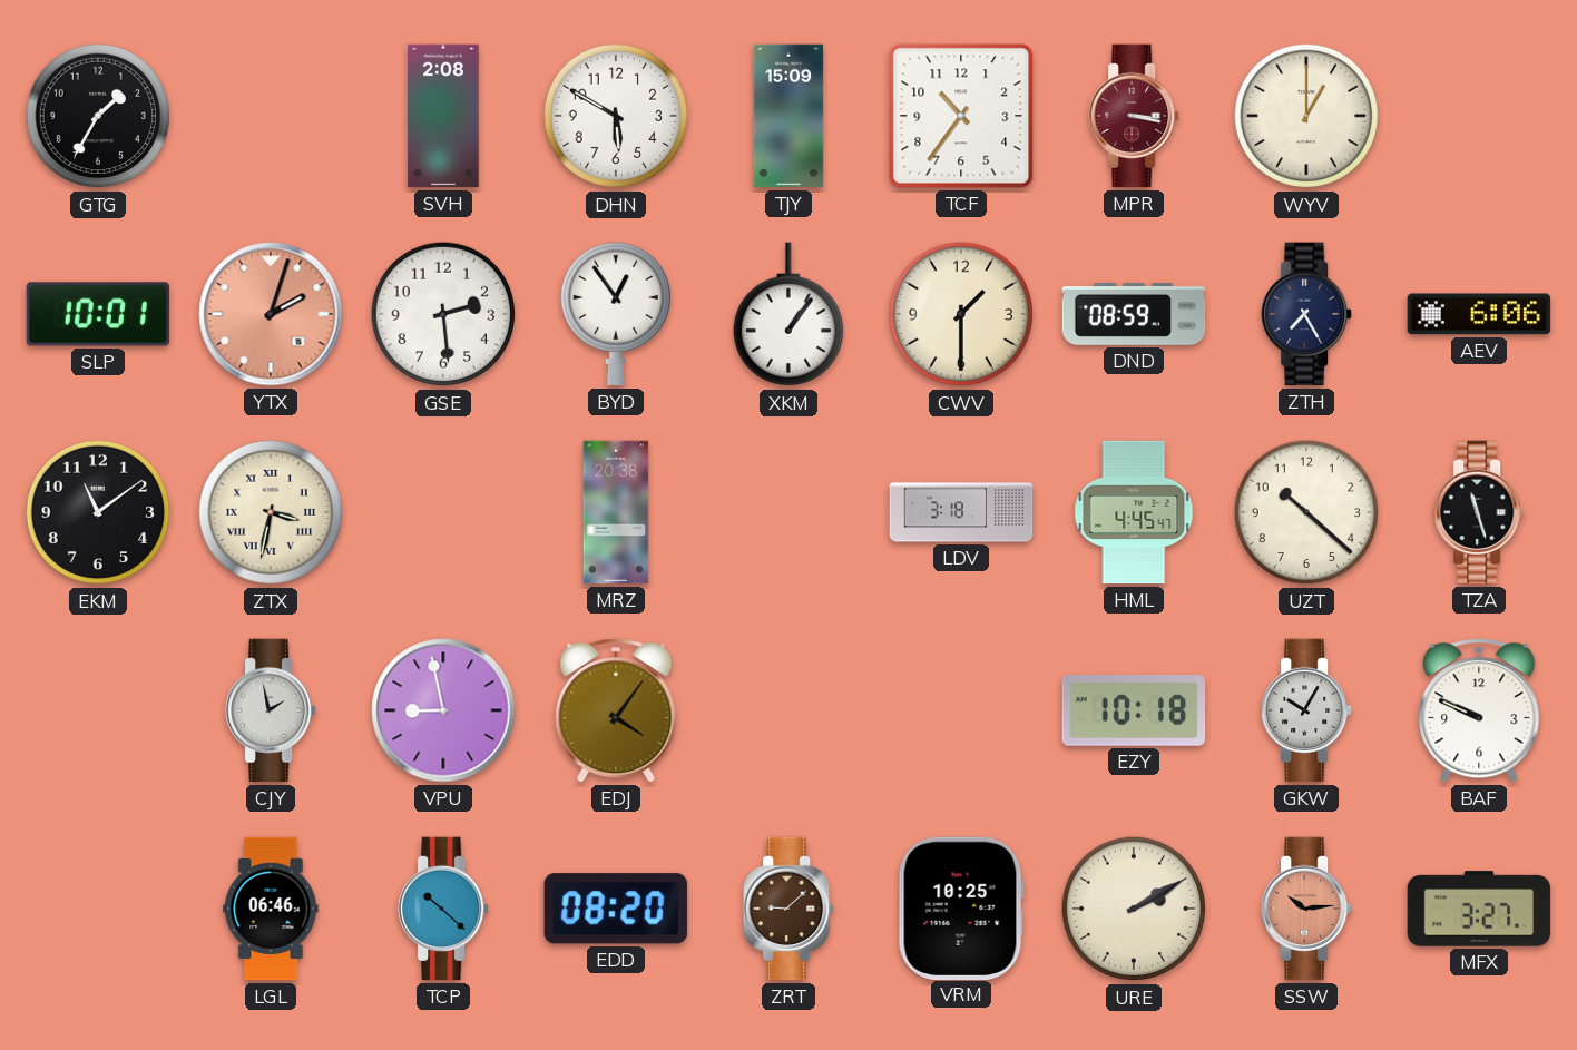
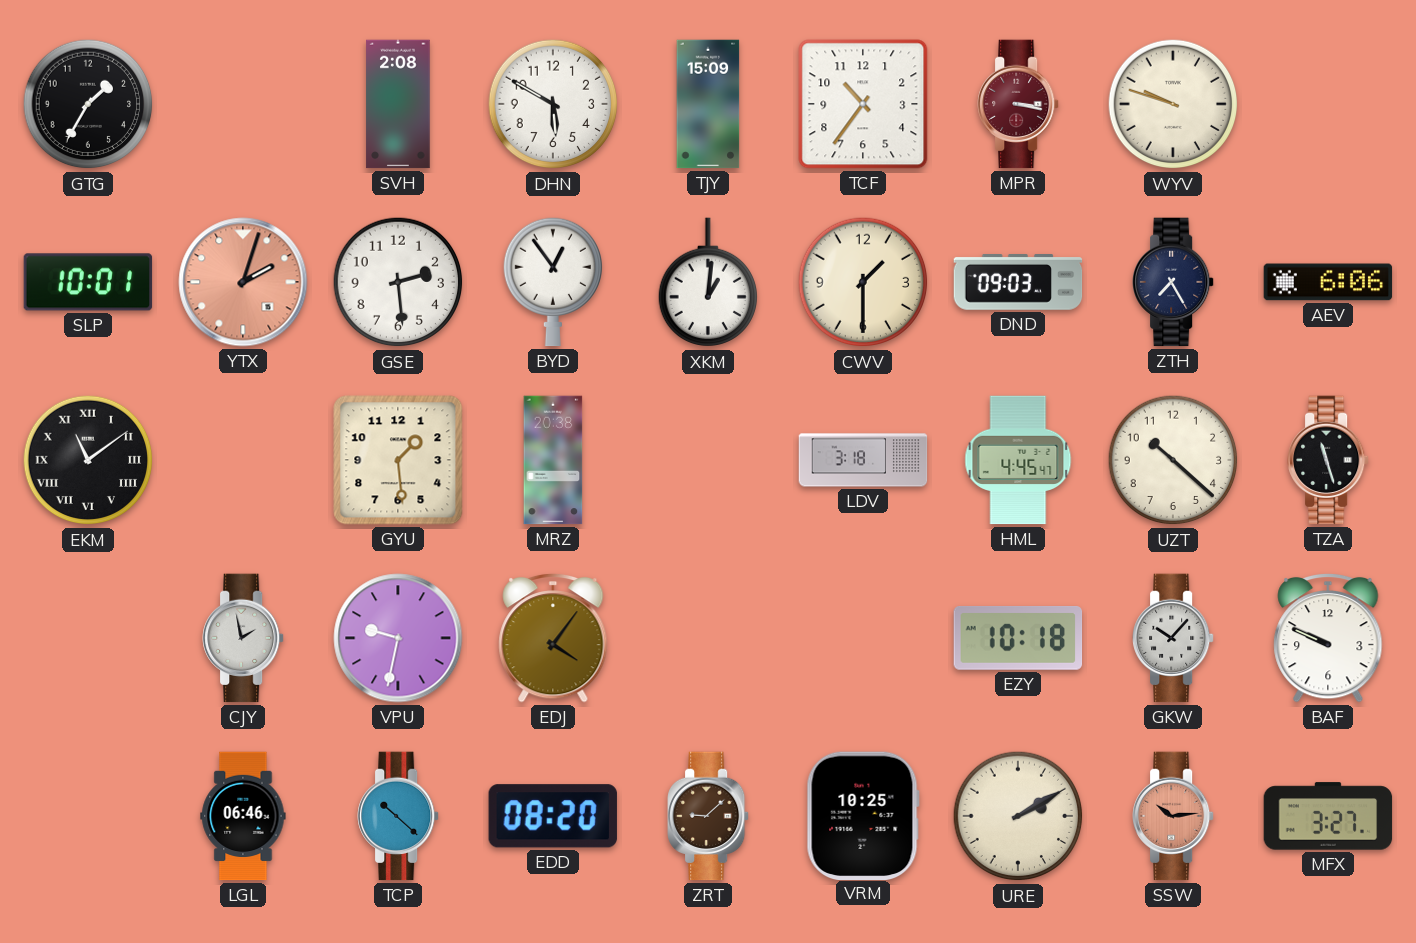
WYV: 1:00 -> 9:48
XKM: 1:06 -> 1:01
DND: 08:59 -> 09:03
EKM numerals: Arabic -> Roman
ZTX: 3:32 -> none
GYU: none -> 1:29
VPU: 8:58 -> 9:32
GKW: 10:05 -> 10:07
